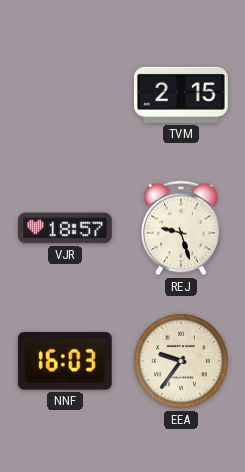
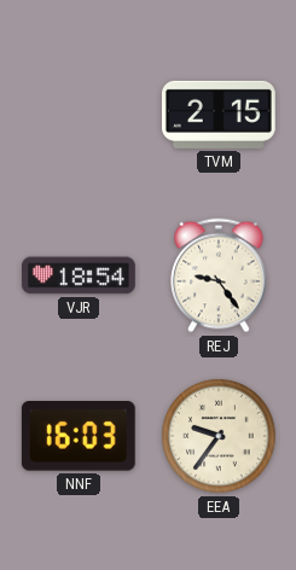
VJR: 18:57 -> 18:54
REJ: 9:27 -> 9:24
